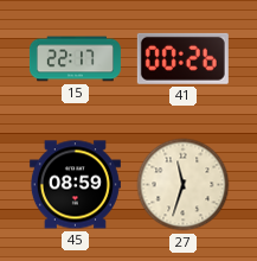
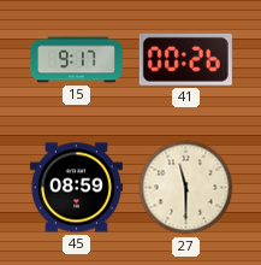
15: 22:17 -> 9:17
27: 11:33 -> 11:30
